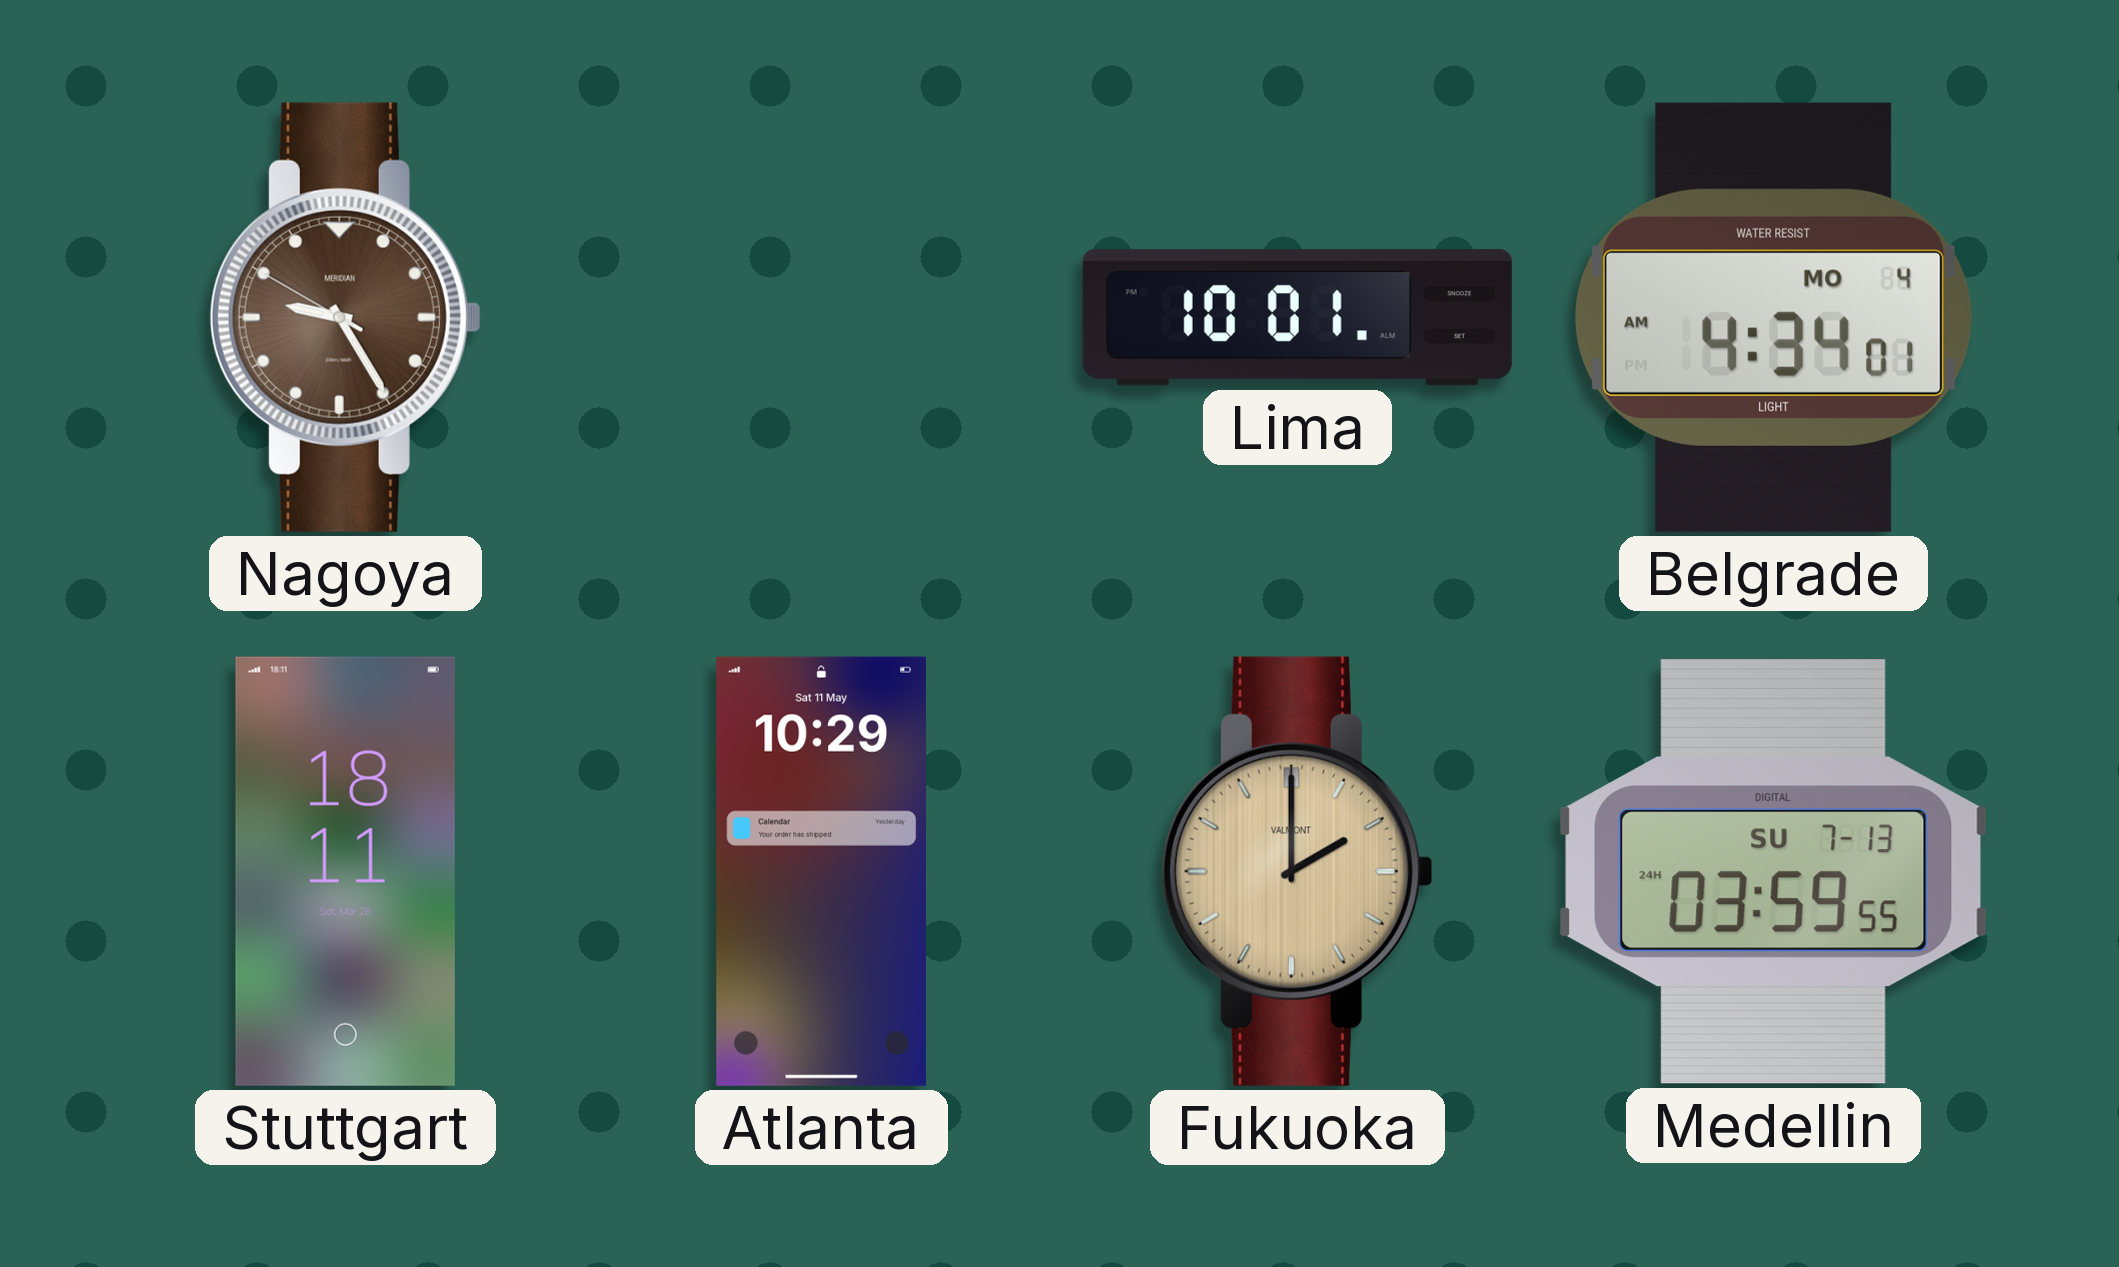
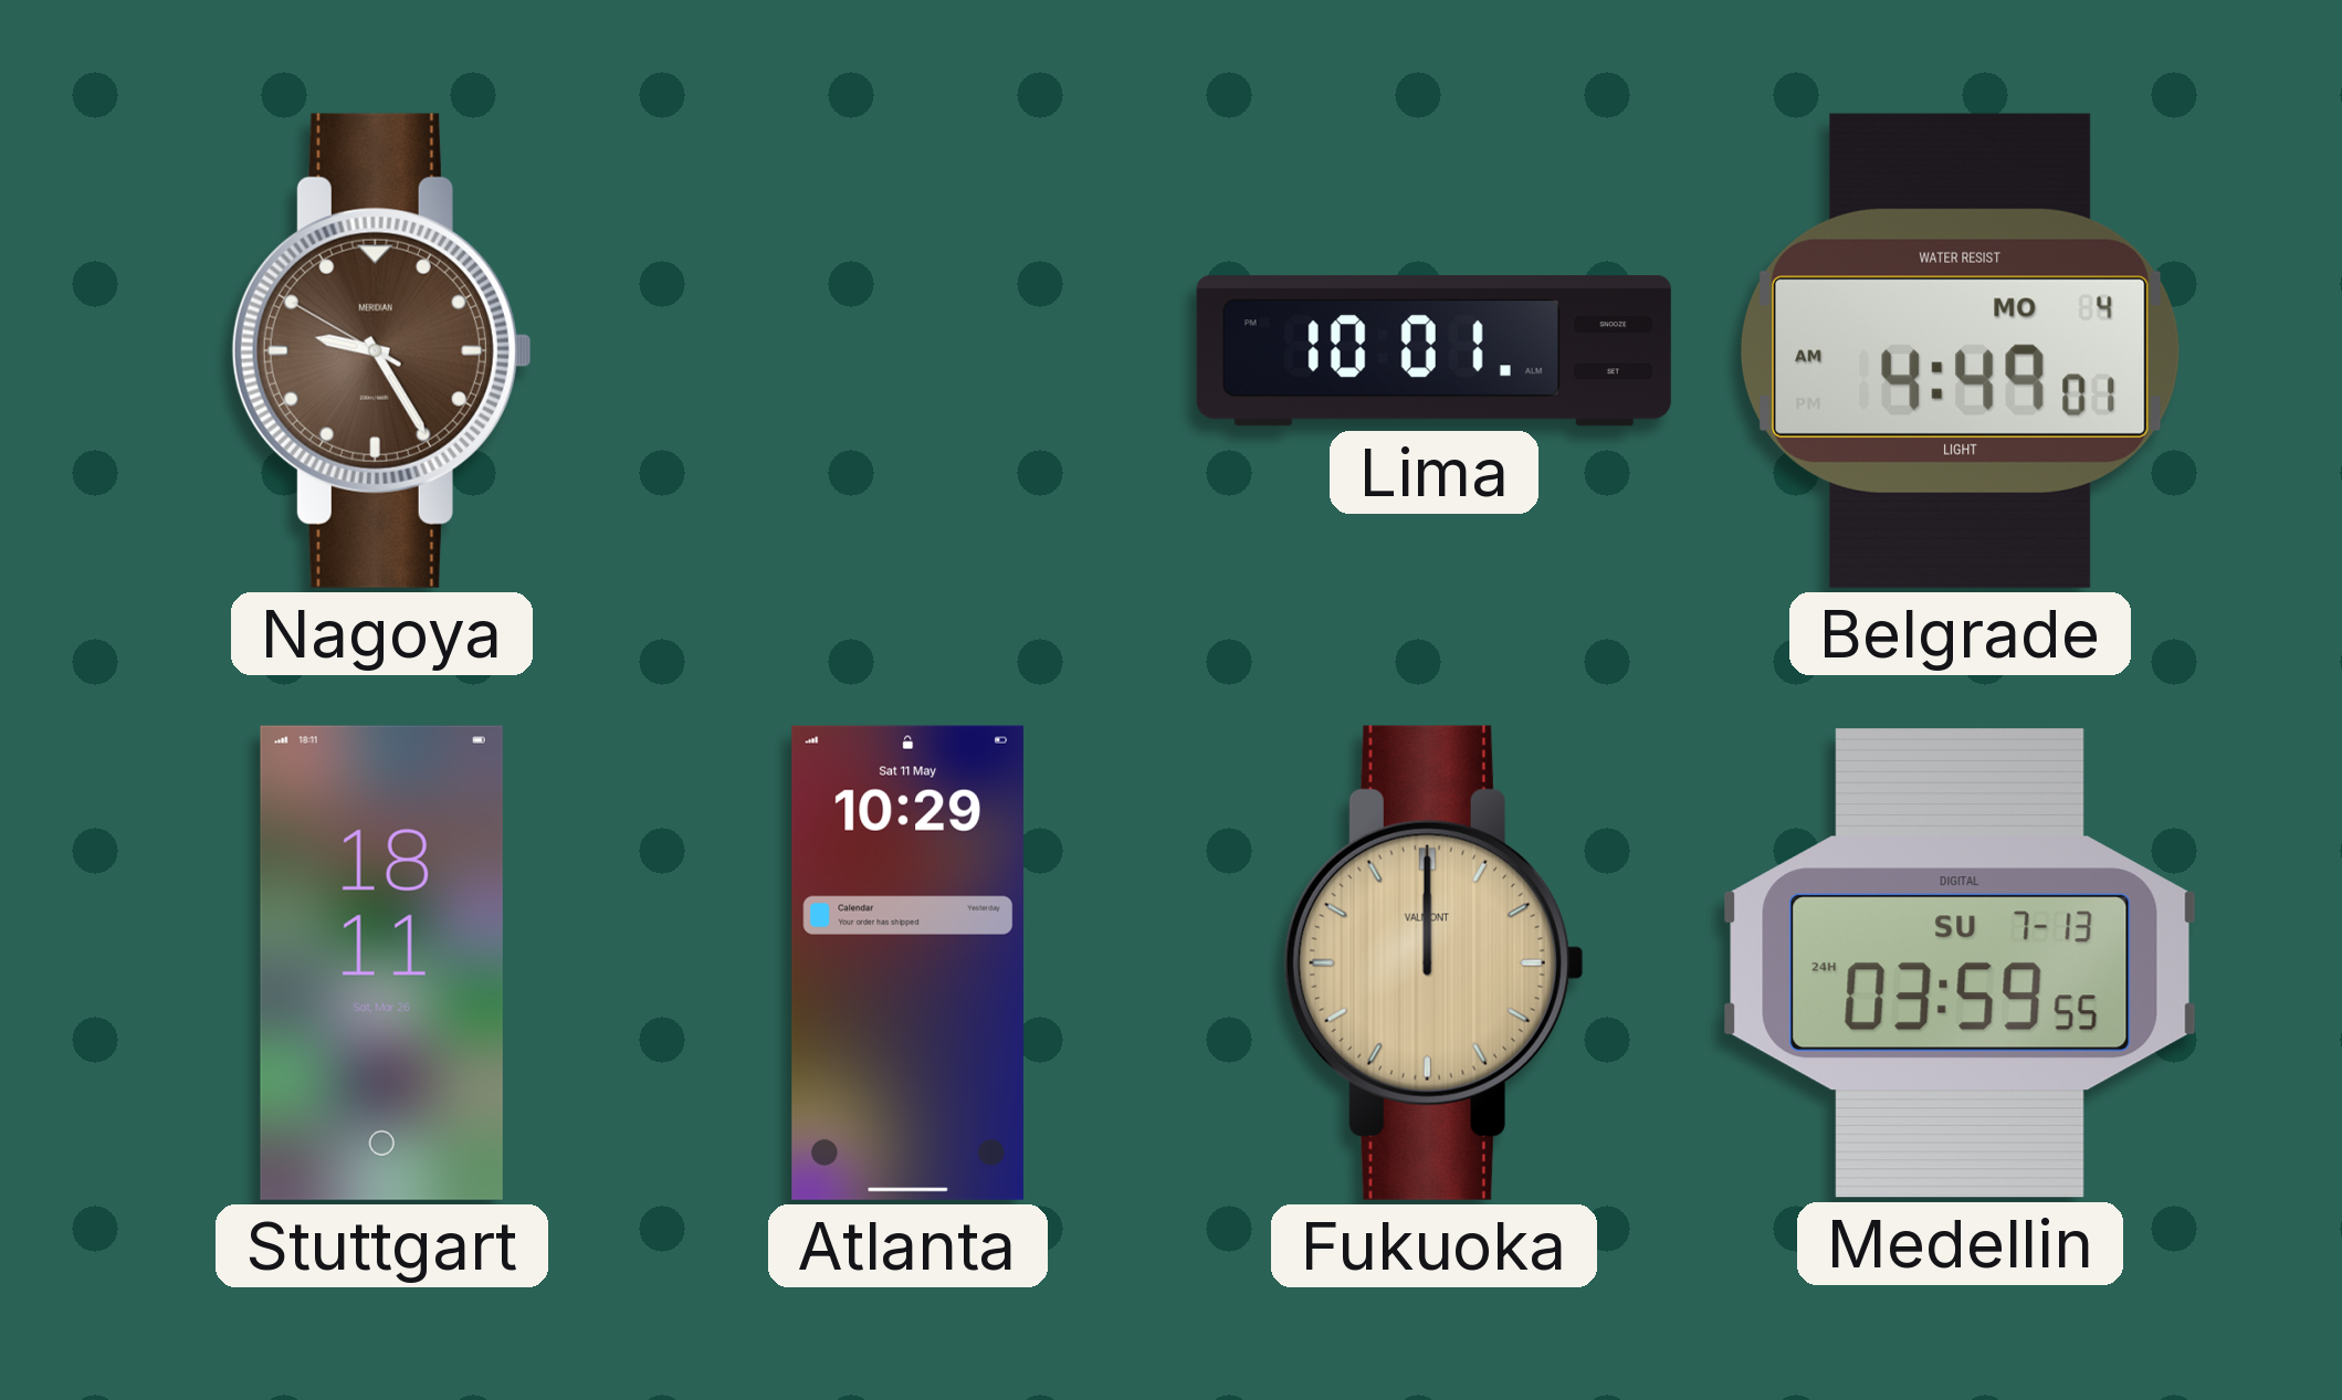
Belgrade: 4:34 -> 4:49
Fukuoka: 2:00 -> 12:00
